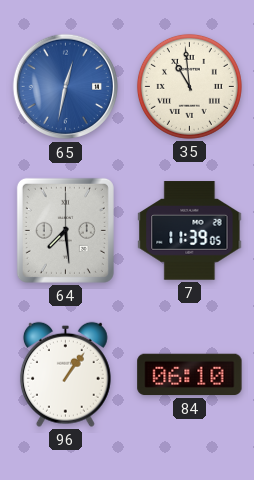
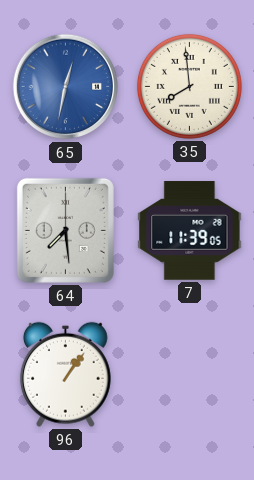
35: 10:59 -> 7:59
84: 06:10 -> none
